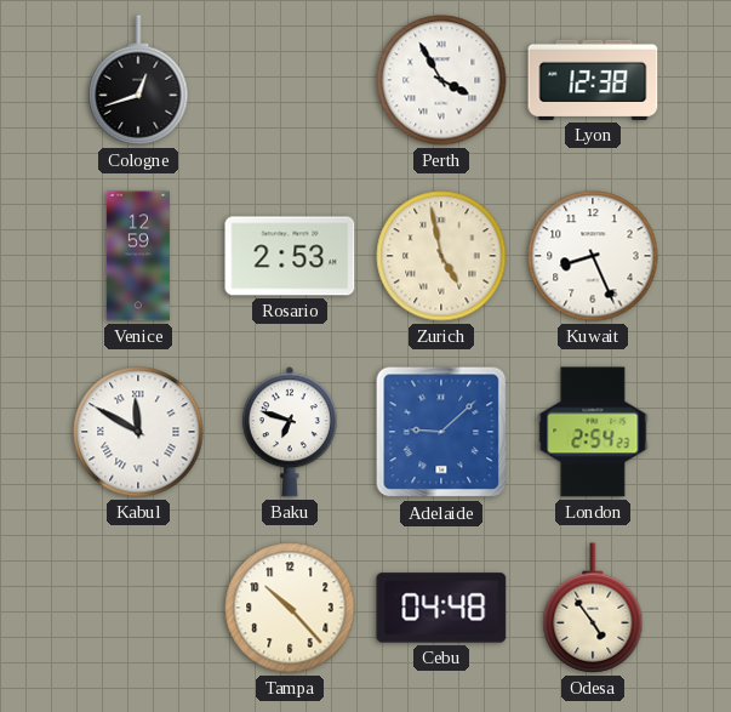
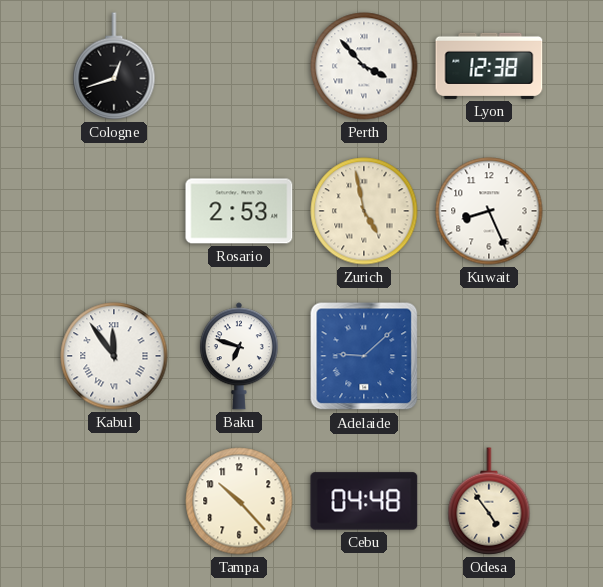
Perth: 3:55 -> 3:53
Venice: 12:59 -> none
Kabul: 11:50 -> 11:54
London: 2:54 -> none
